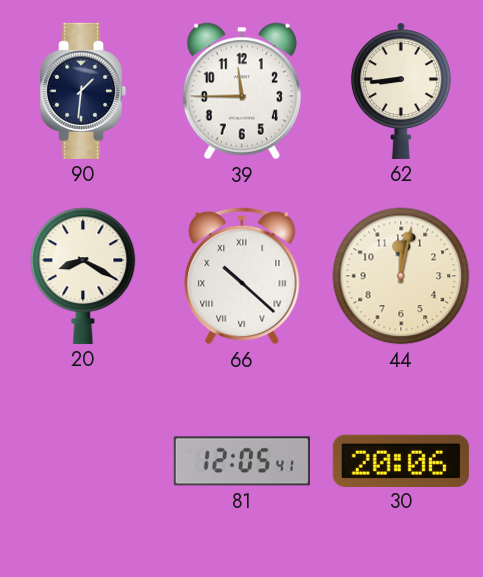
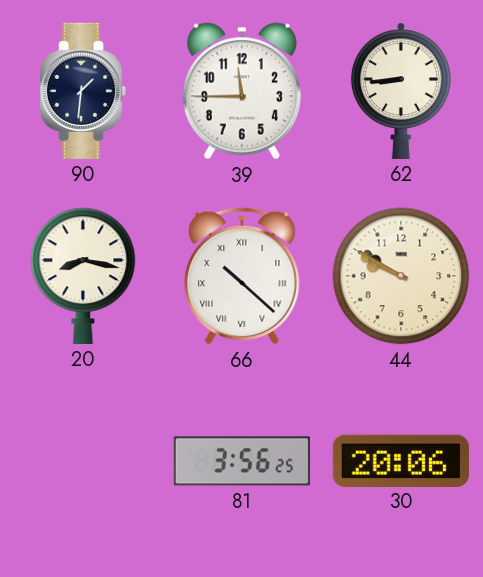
20: 8:20 -> 8:17
44: 12:02 -> 9:50
81: 12:05 -> 3:56
